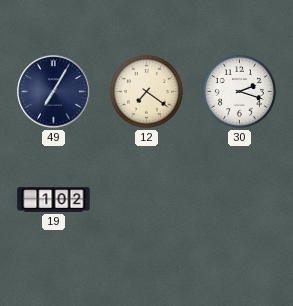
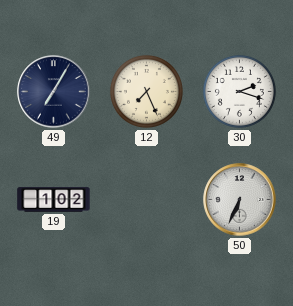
12: 7:21 -> 7:26
50: none -> 6:34
